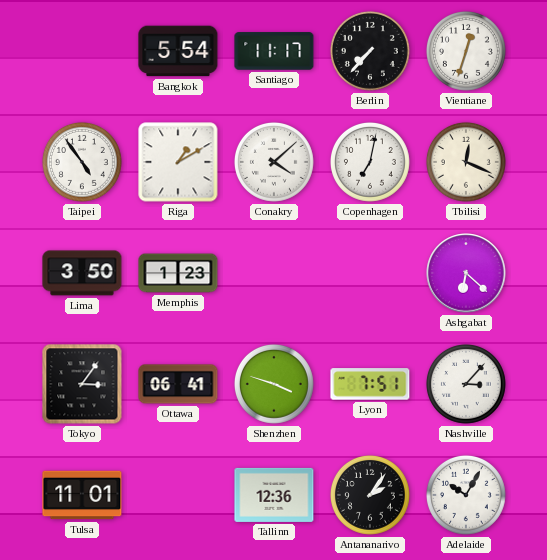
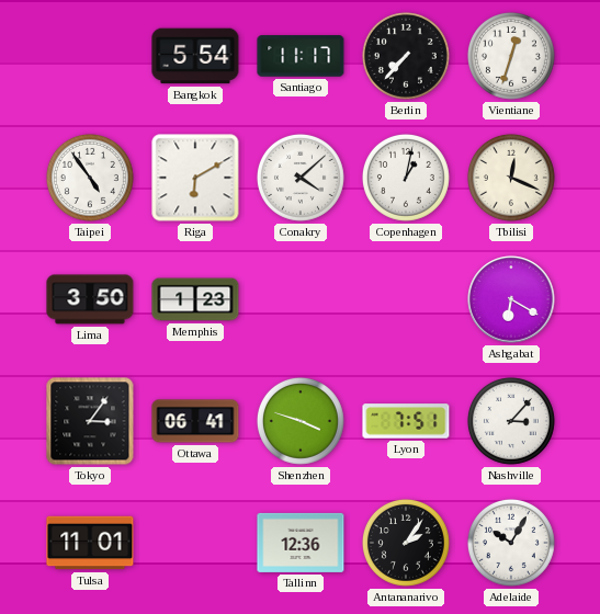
Riga: 1:10 -> 6:10
Copenhagen: 7:02 -> 1:02
Ashgabat: 6:22 -> 6:20
